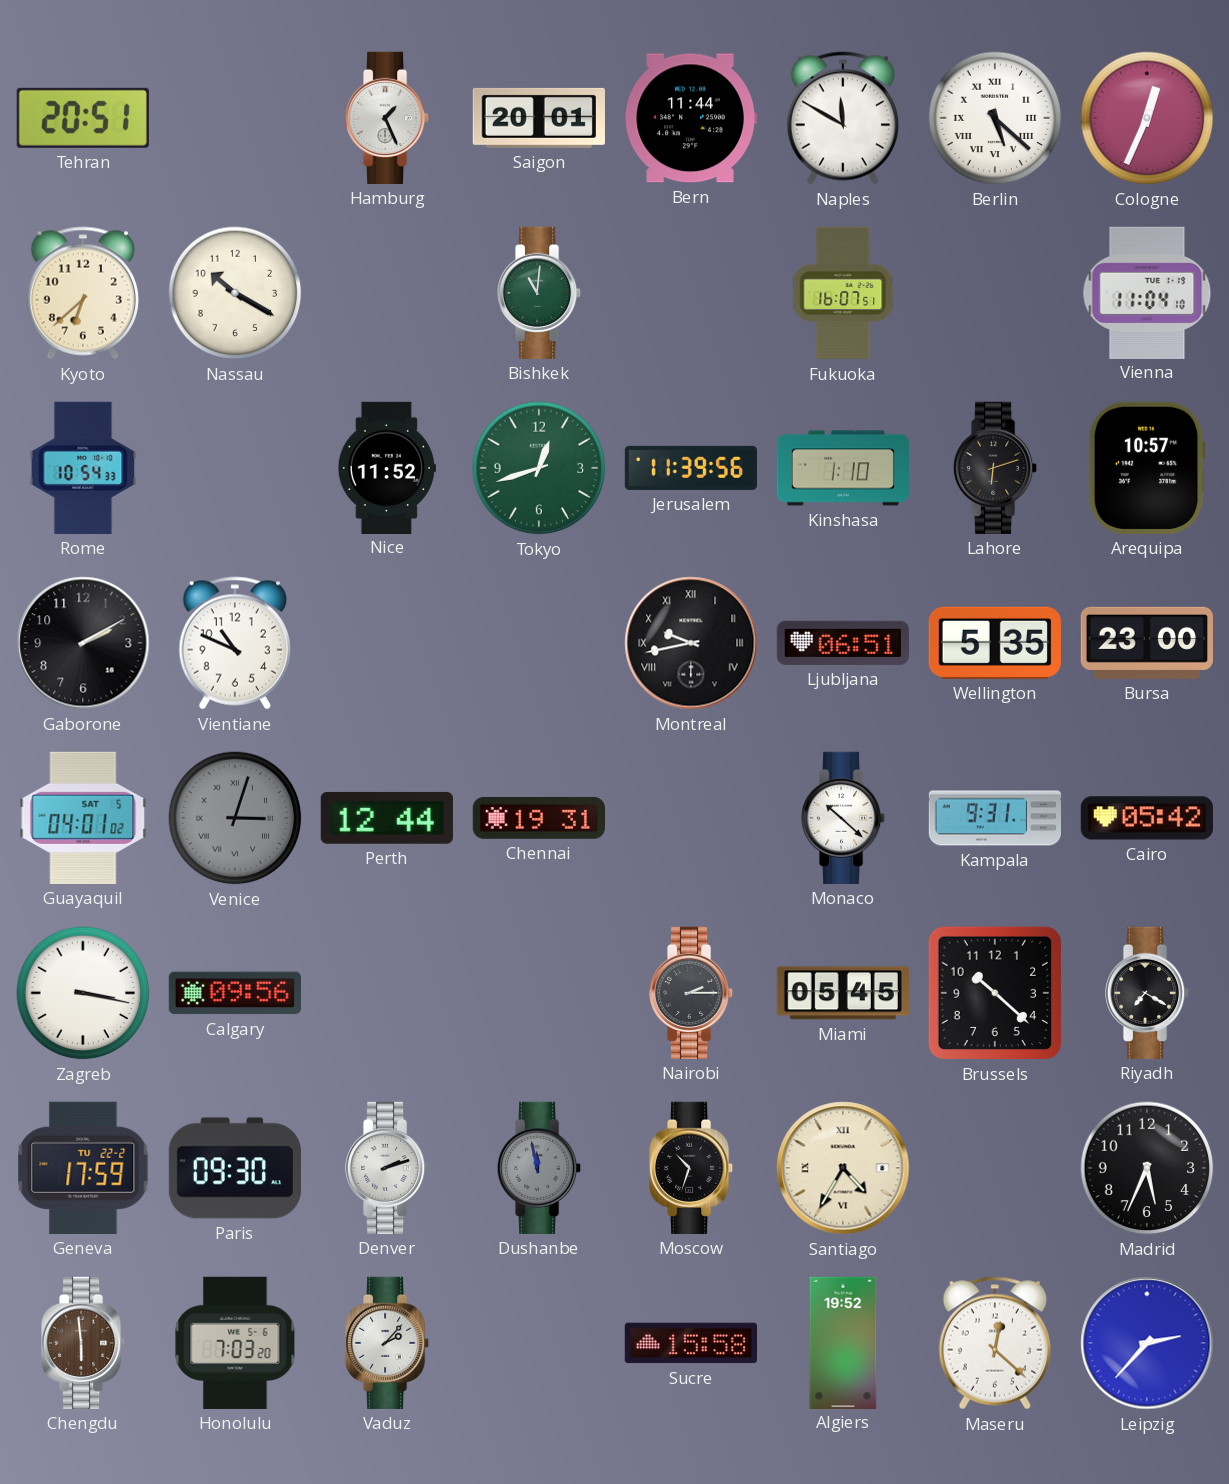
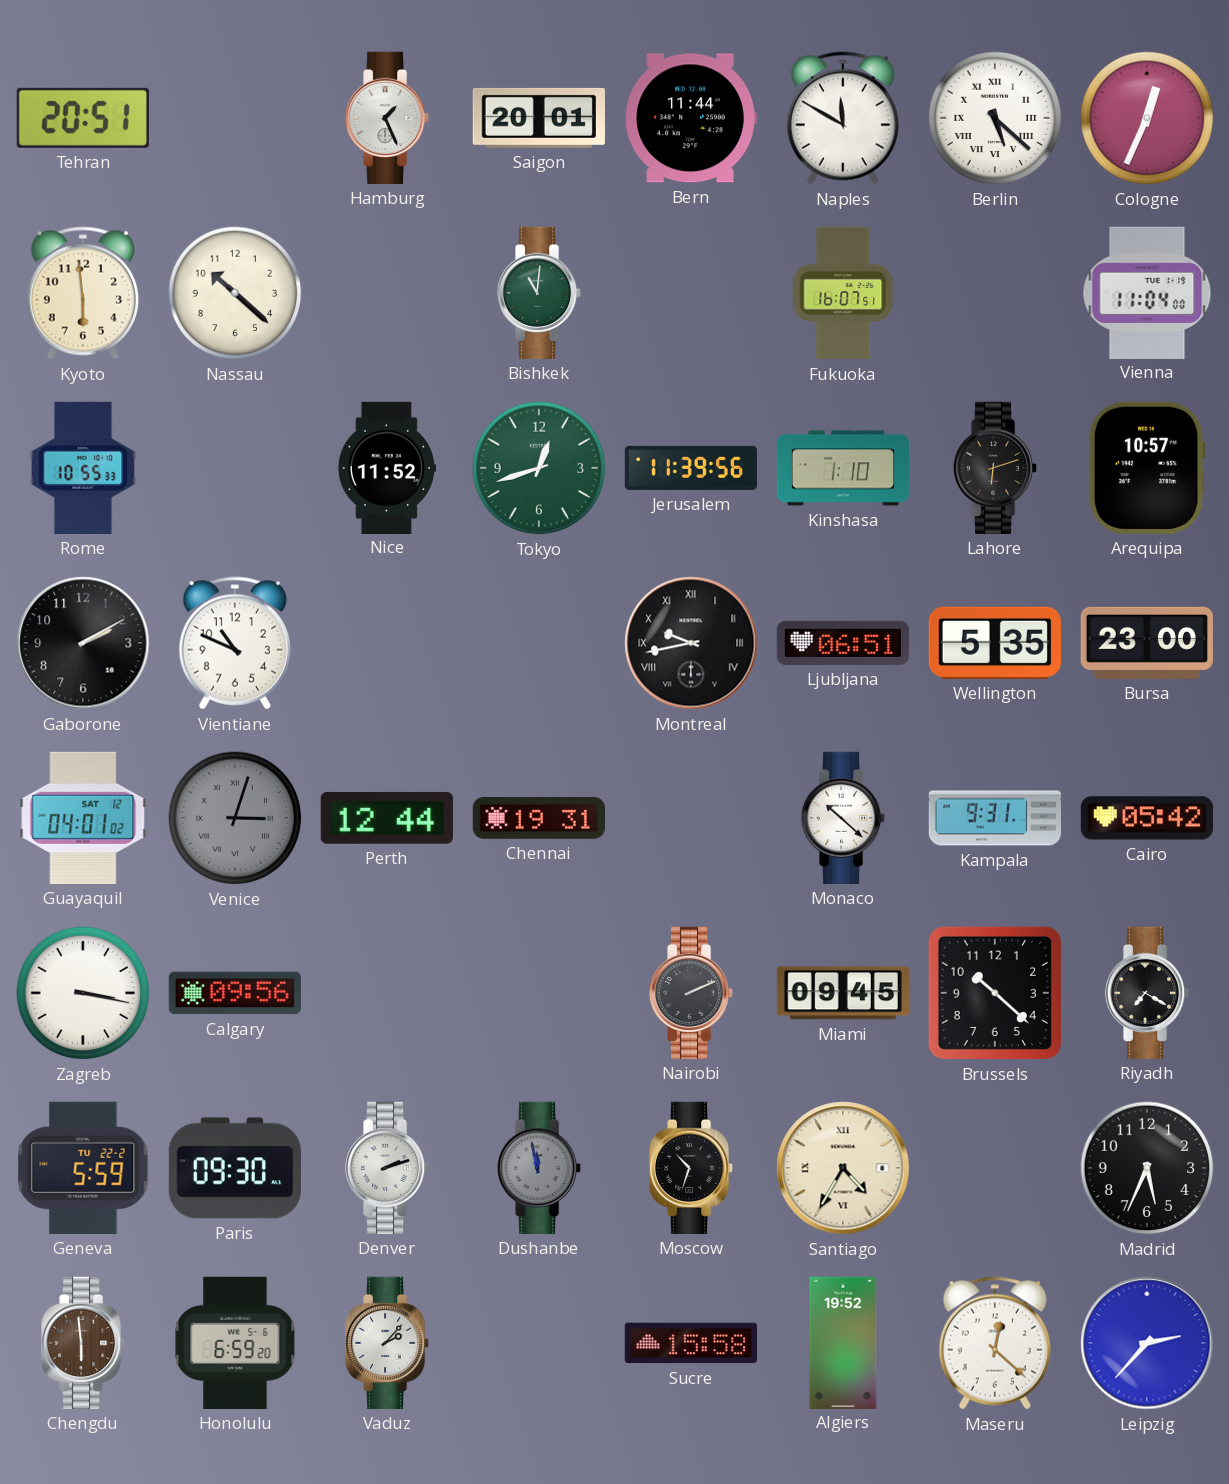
Kyoto: 6:38 -> 5:59
Nassau: 10:20 -> 10:22
Vienna: 11:04:10 -> 11:04:00
Rome: 10:54 -> 10:55
Guayaquil date: SAT 5 -> SAT 12
Nairobi: 2:15 -> 2:11
Miami: 05:45 -> 09:45
Geneva: 17:59 -> 5:59
Honolulu: 7:03 -> 6:59
